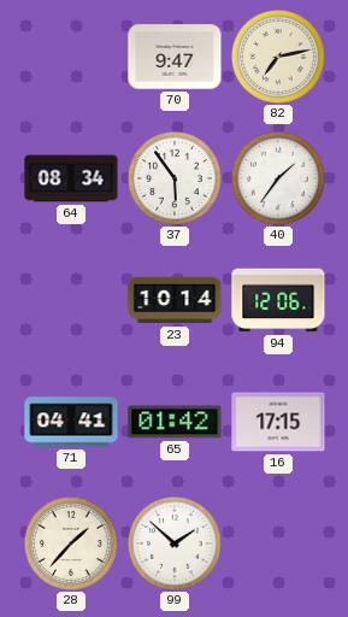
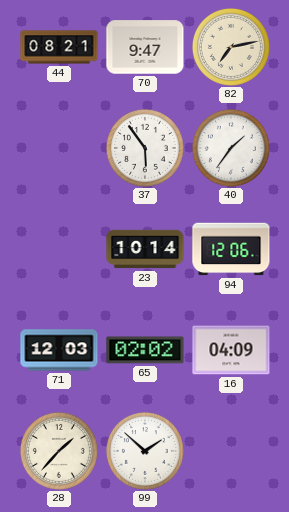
44: none -> 08:21
64: 08:34 -> none
71: 04:41 -> 12:03
65: 01:42 -> 02:02
16: 17:15 -> 04:09
